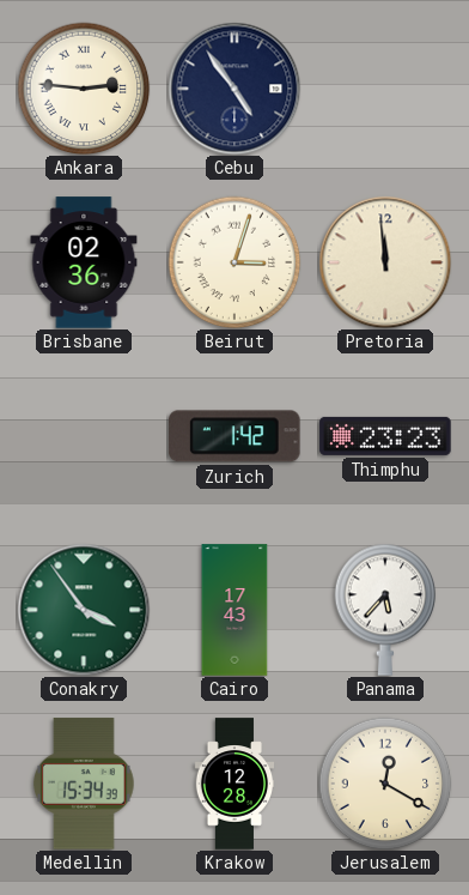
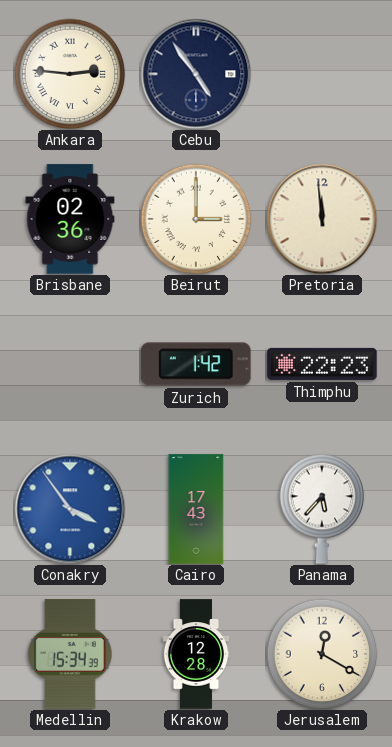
Beirut: 3:03 -> 3:00
Thimphu: 23:23 -> 22:23
Conakry dial: green -> blue
